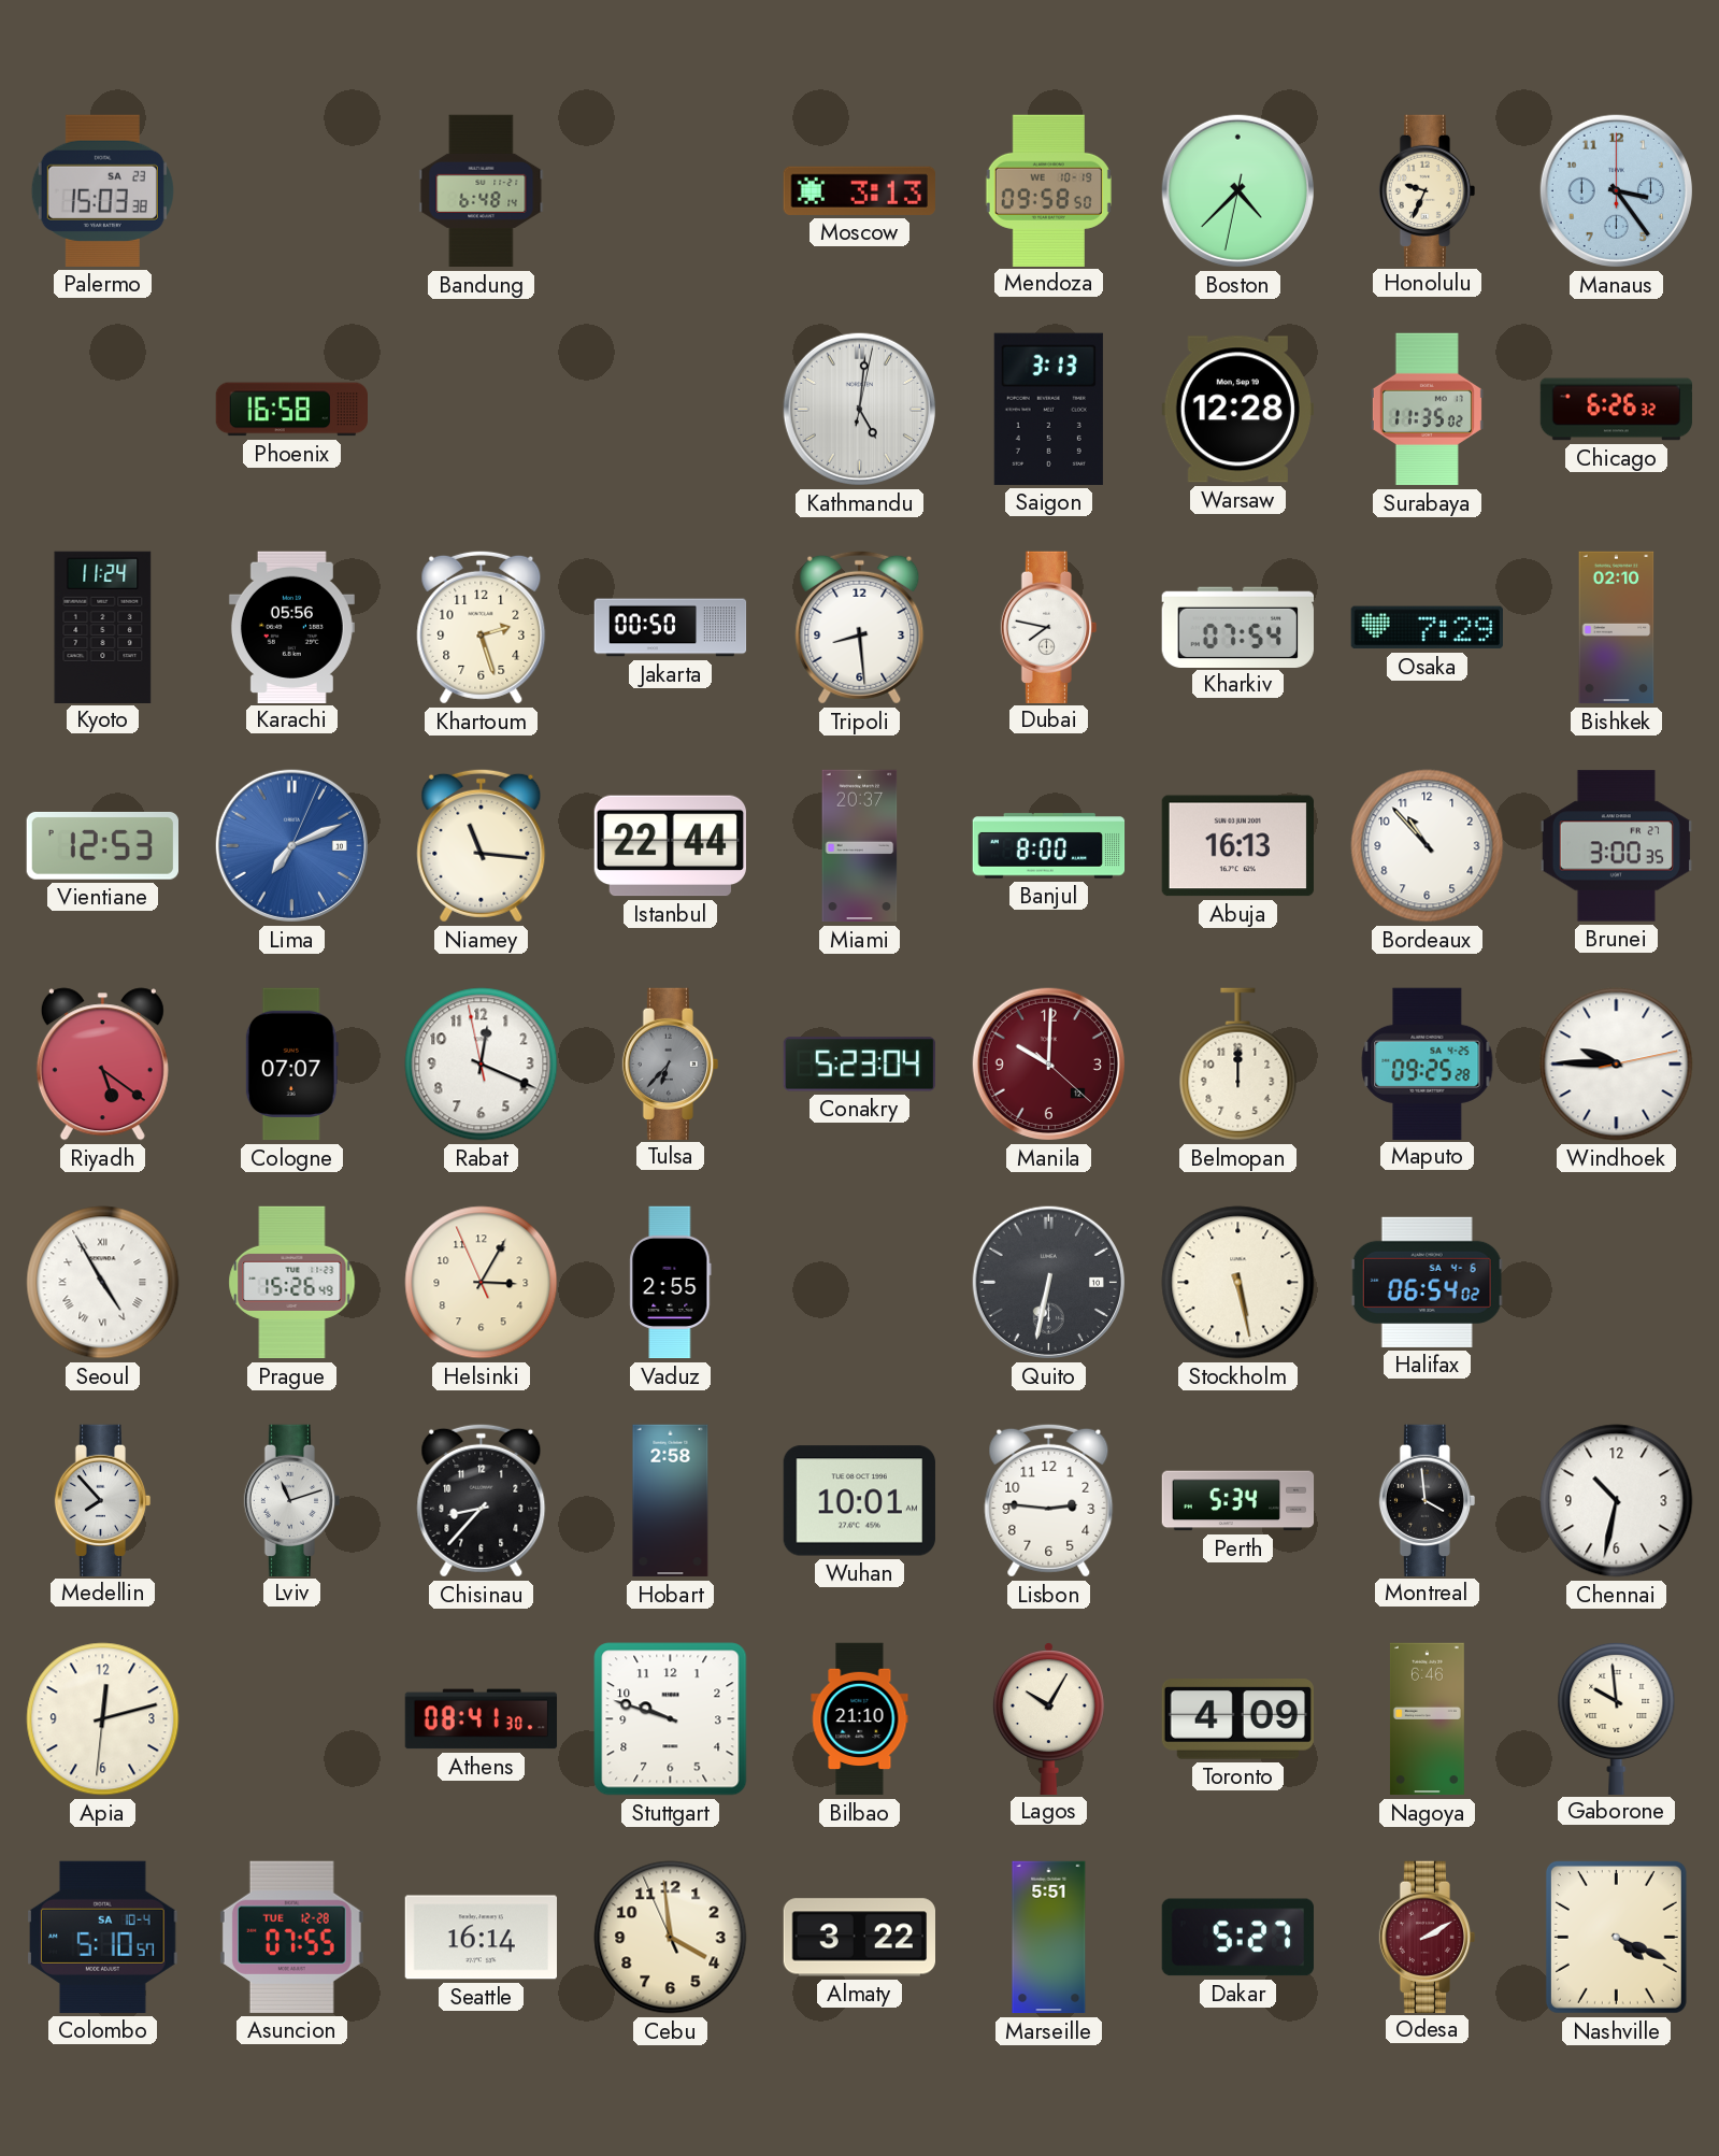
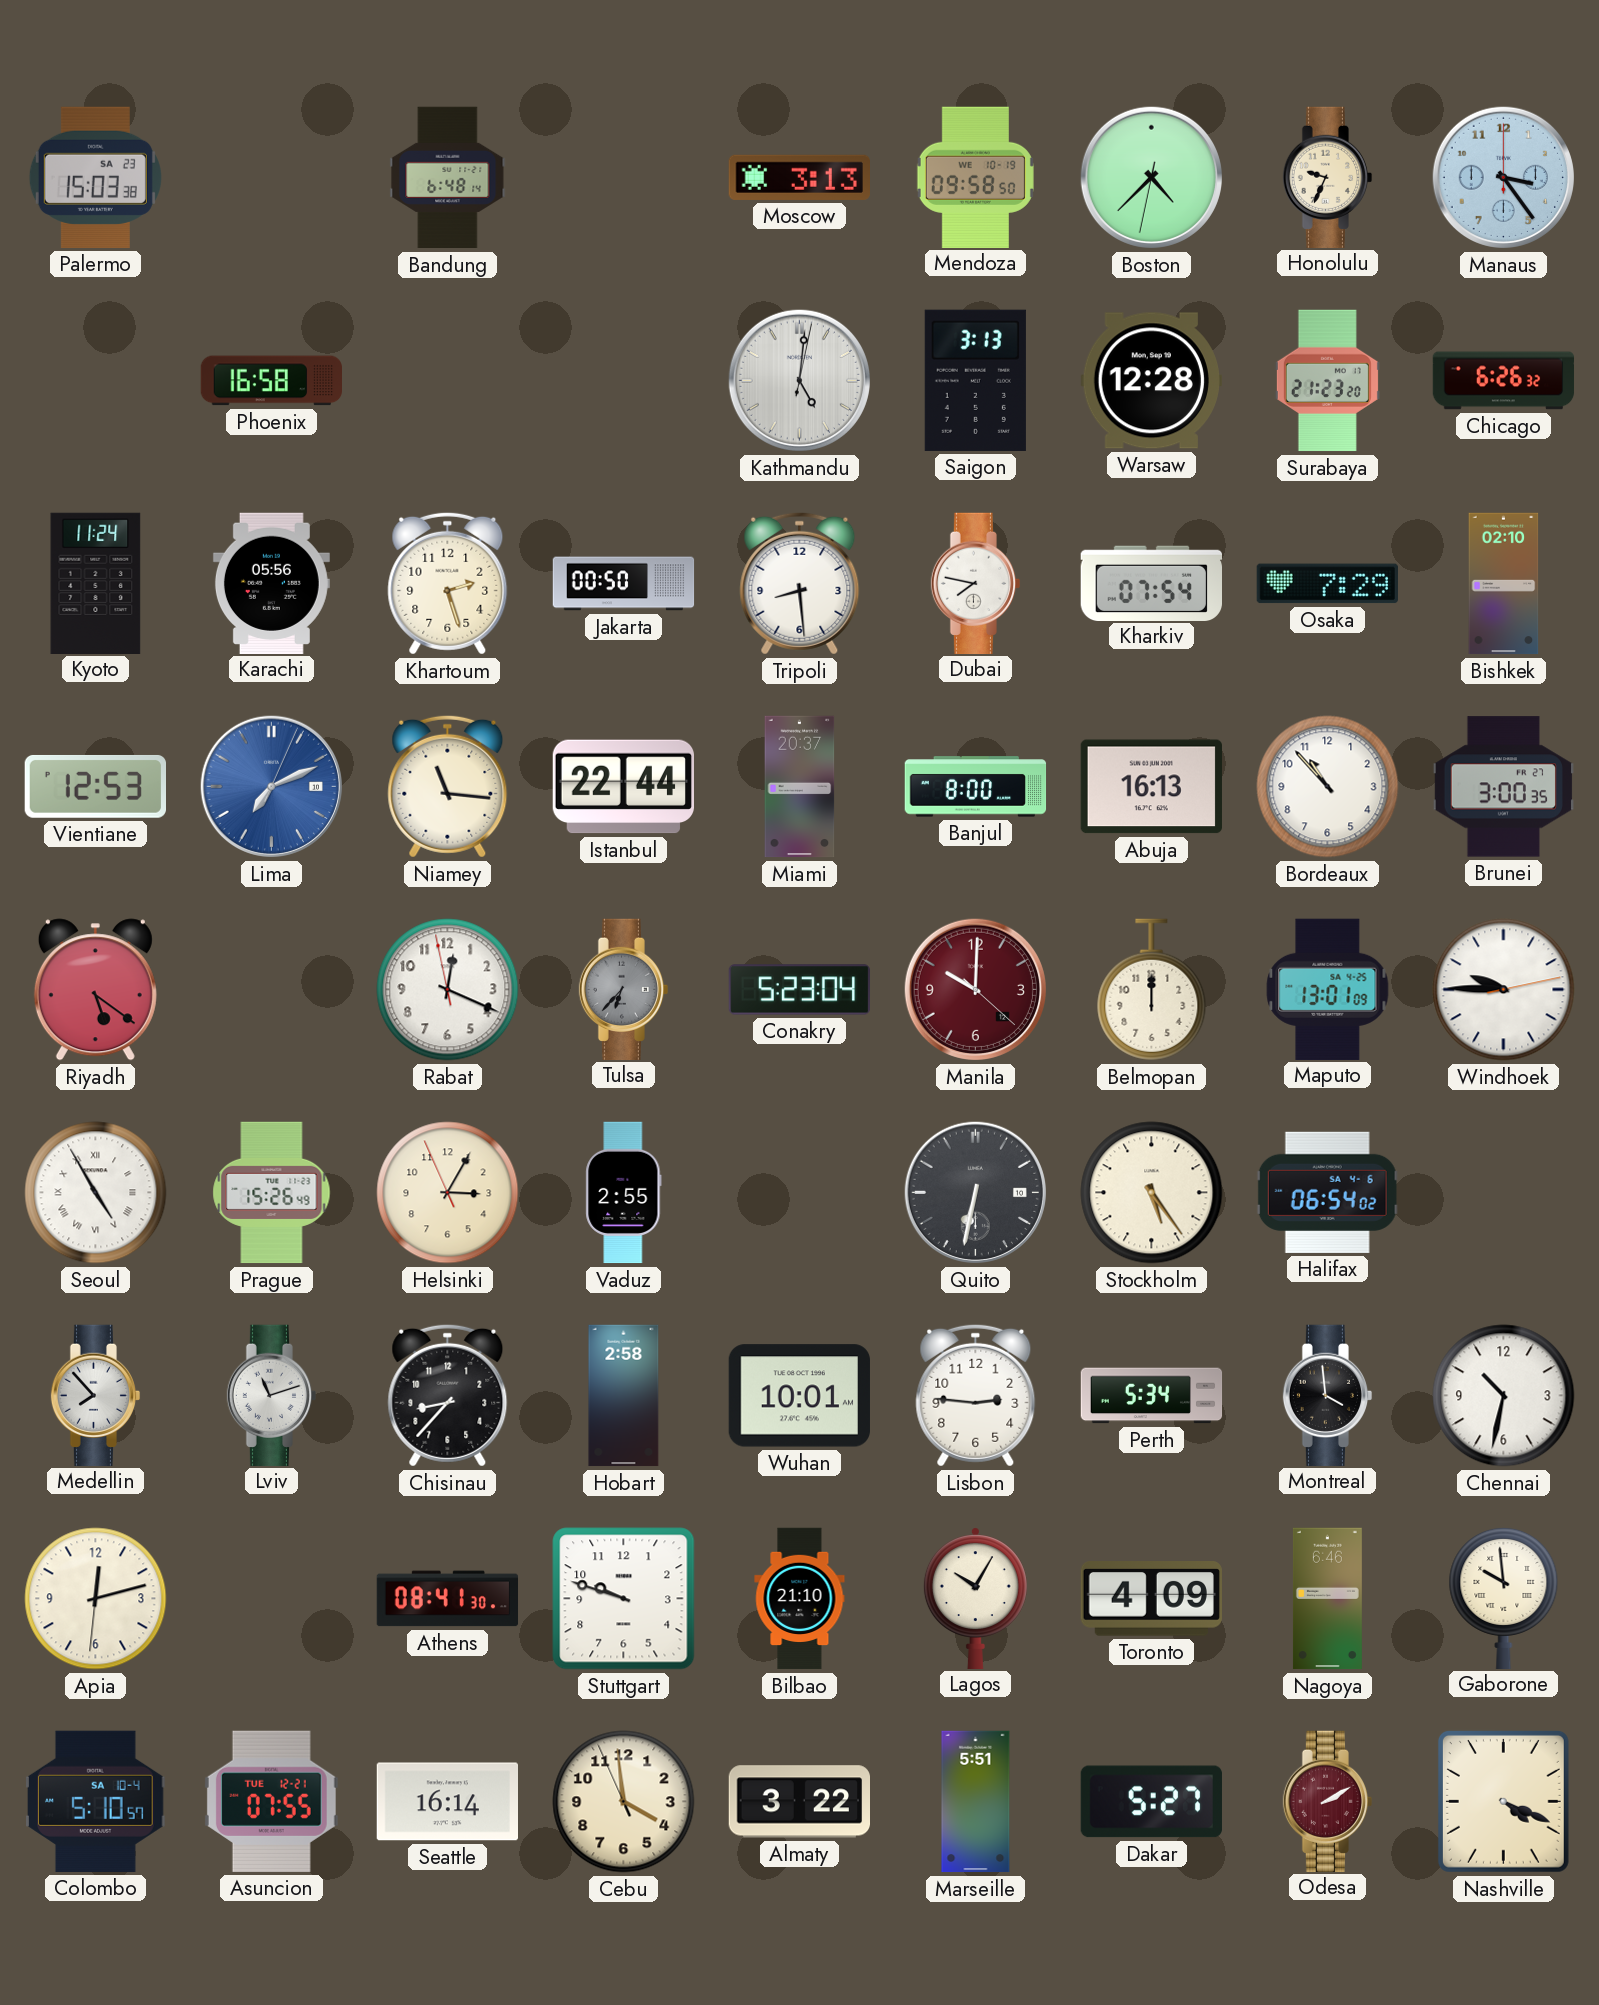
Surabaya: 11:35 -> 21:23
Cologne: 07:07 -> none
Maputo: 09:25 -> 13:01
Stockholm: 5:28 -> 5:24
Asuncion date: TUE 12-28 -> TUE 12-21
